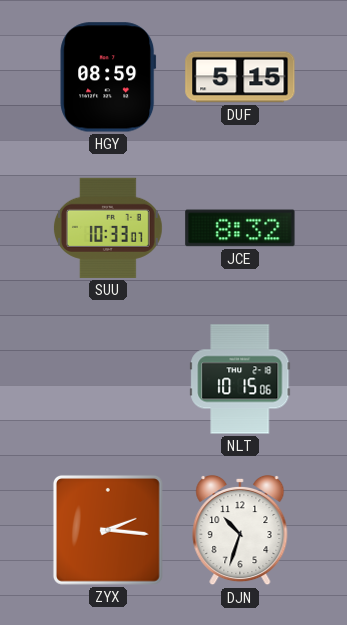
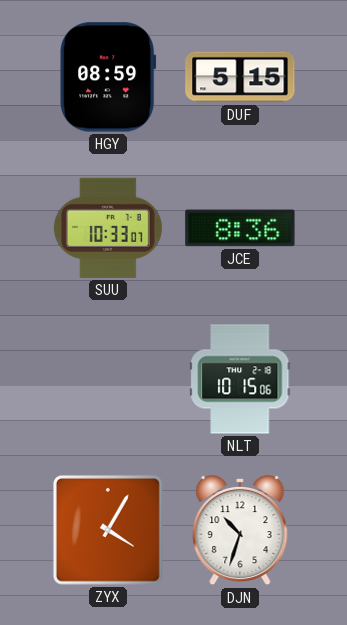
JCE: 8:32 -> 8:36
ZYX: 2:16 -> 4:05
